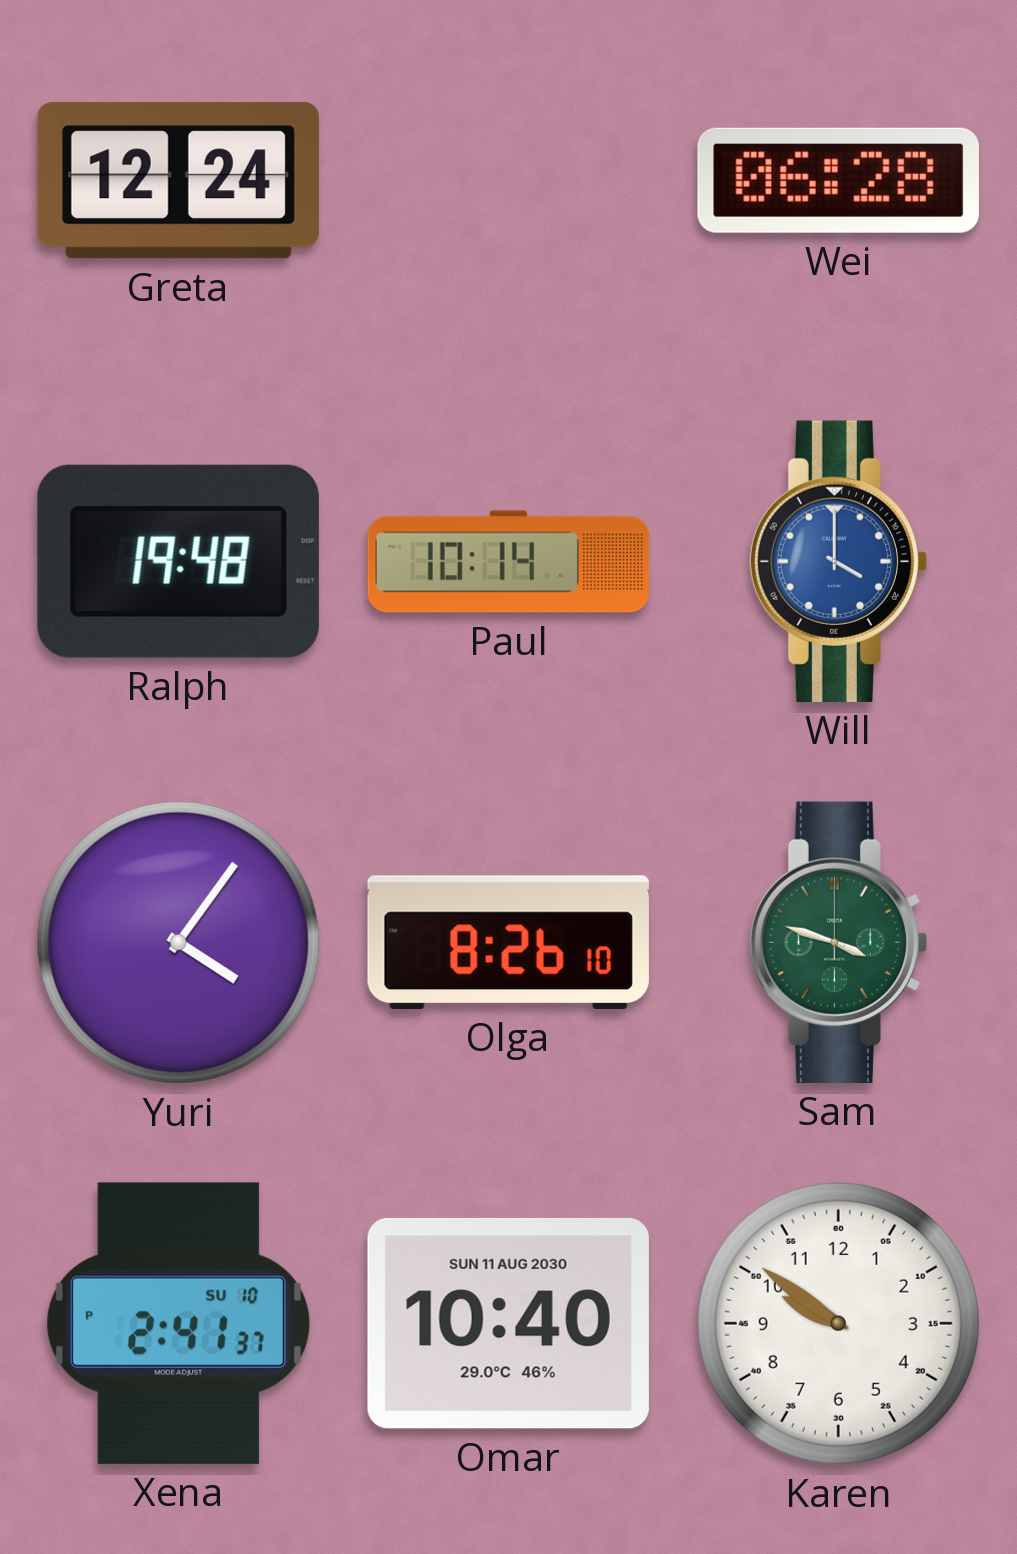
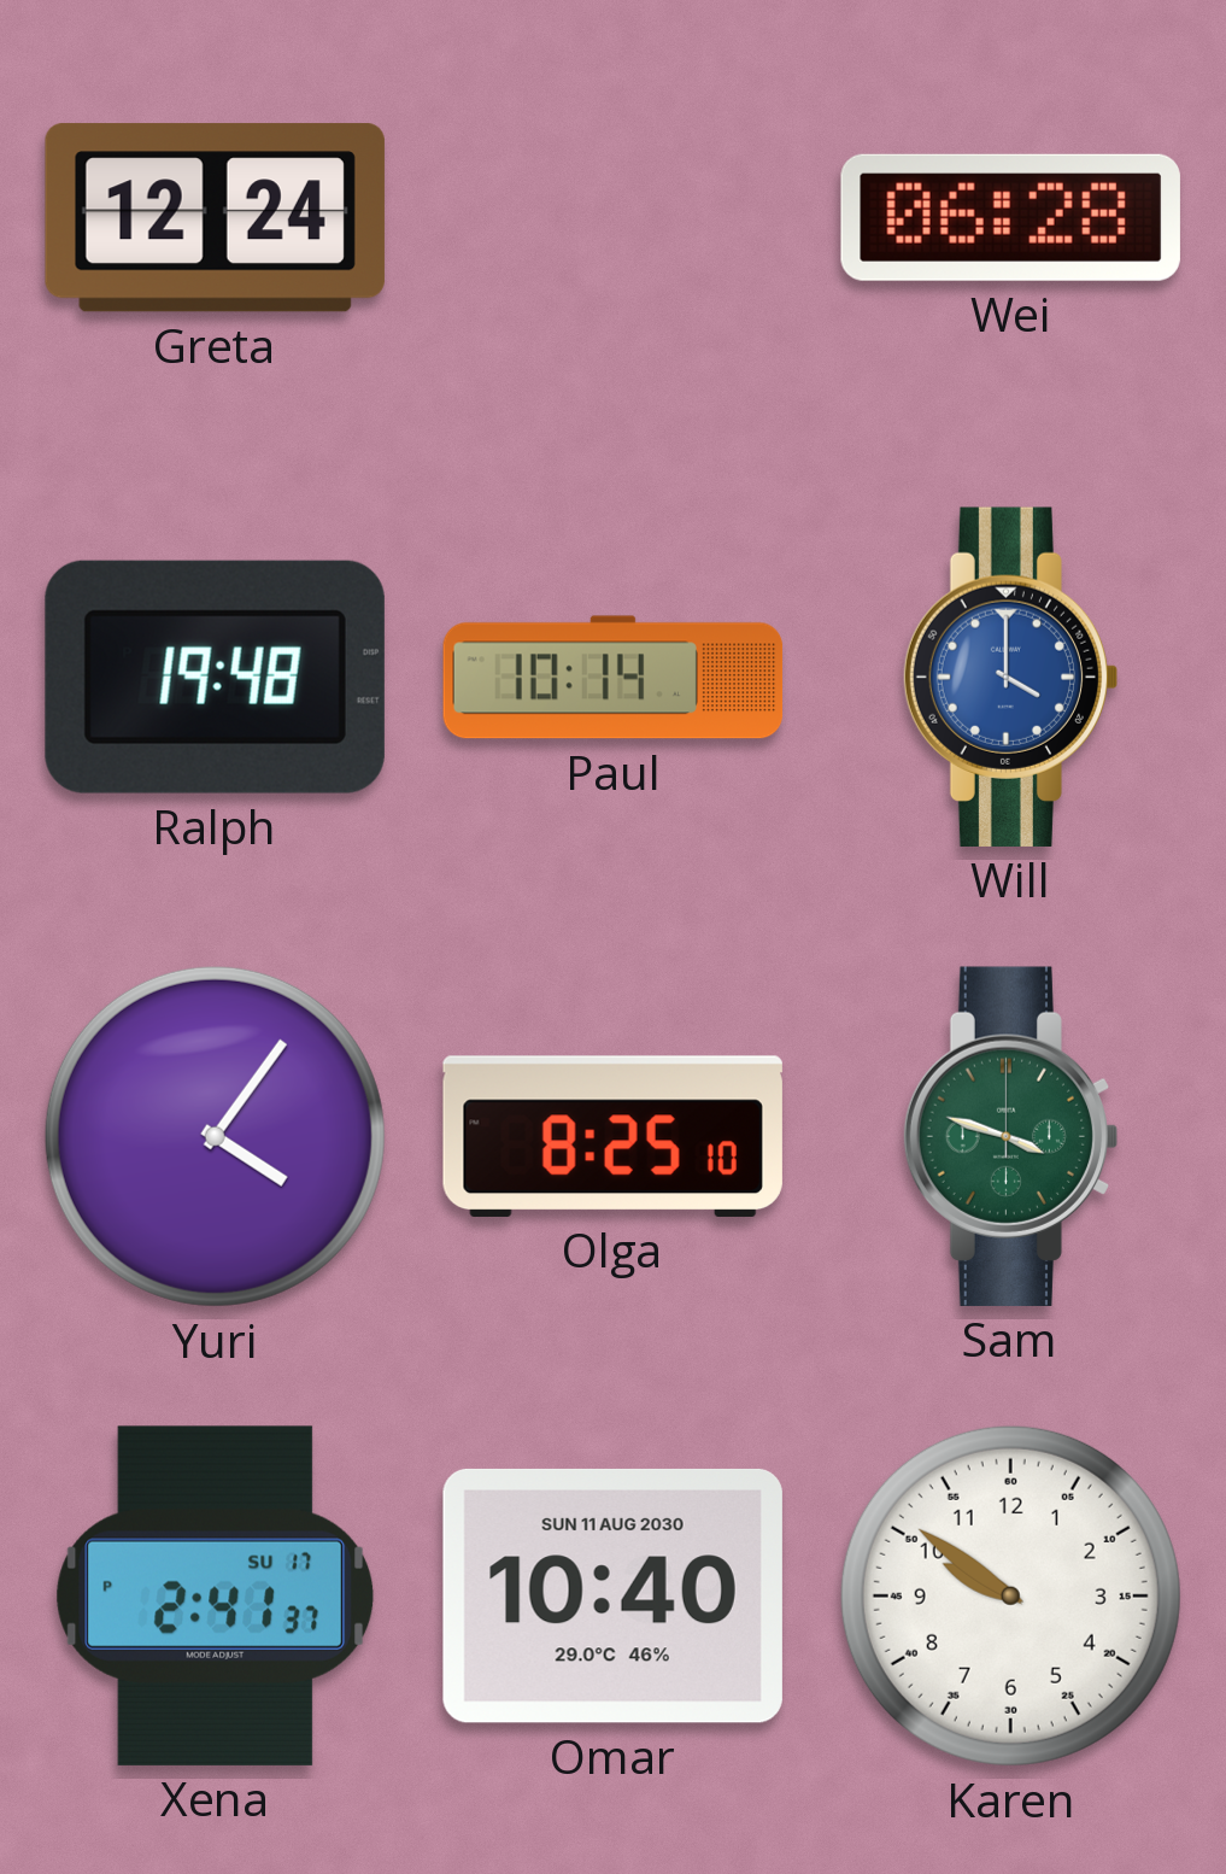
Olga: 8:26 -> 8:25
Xena date: SU 10 -> SU 17
